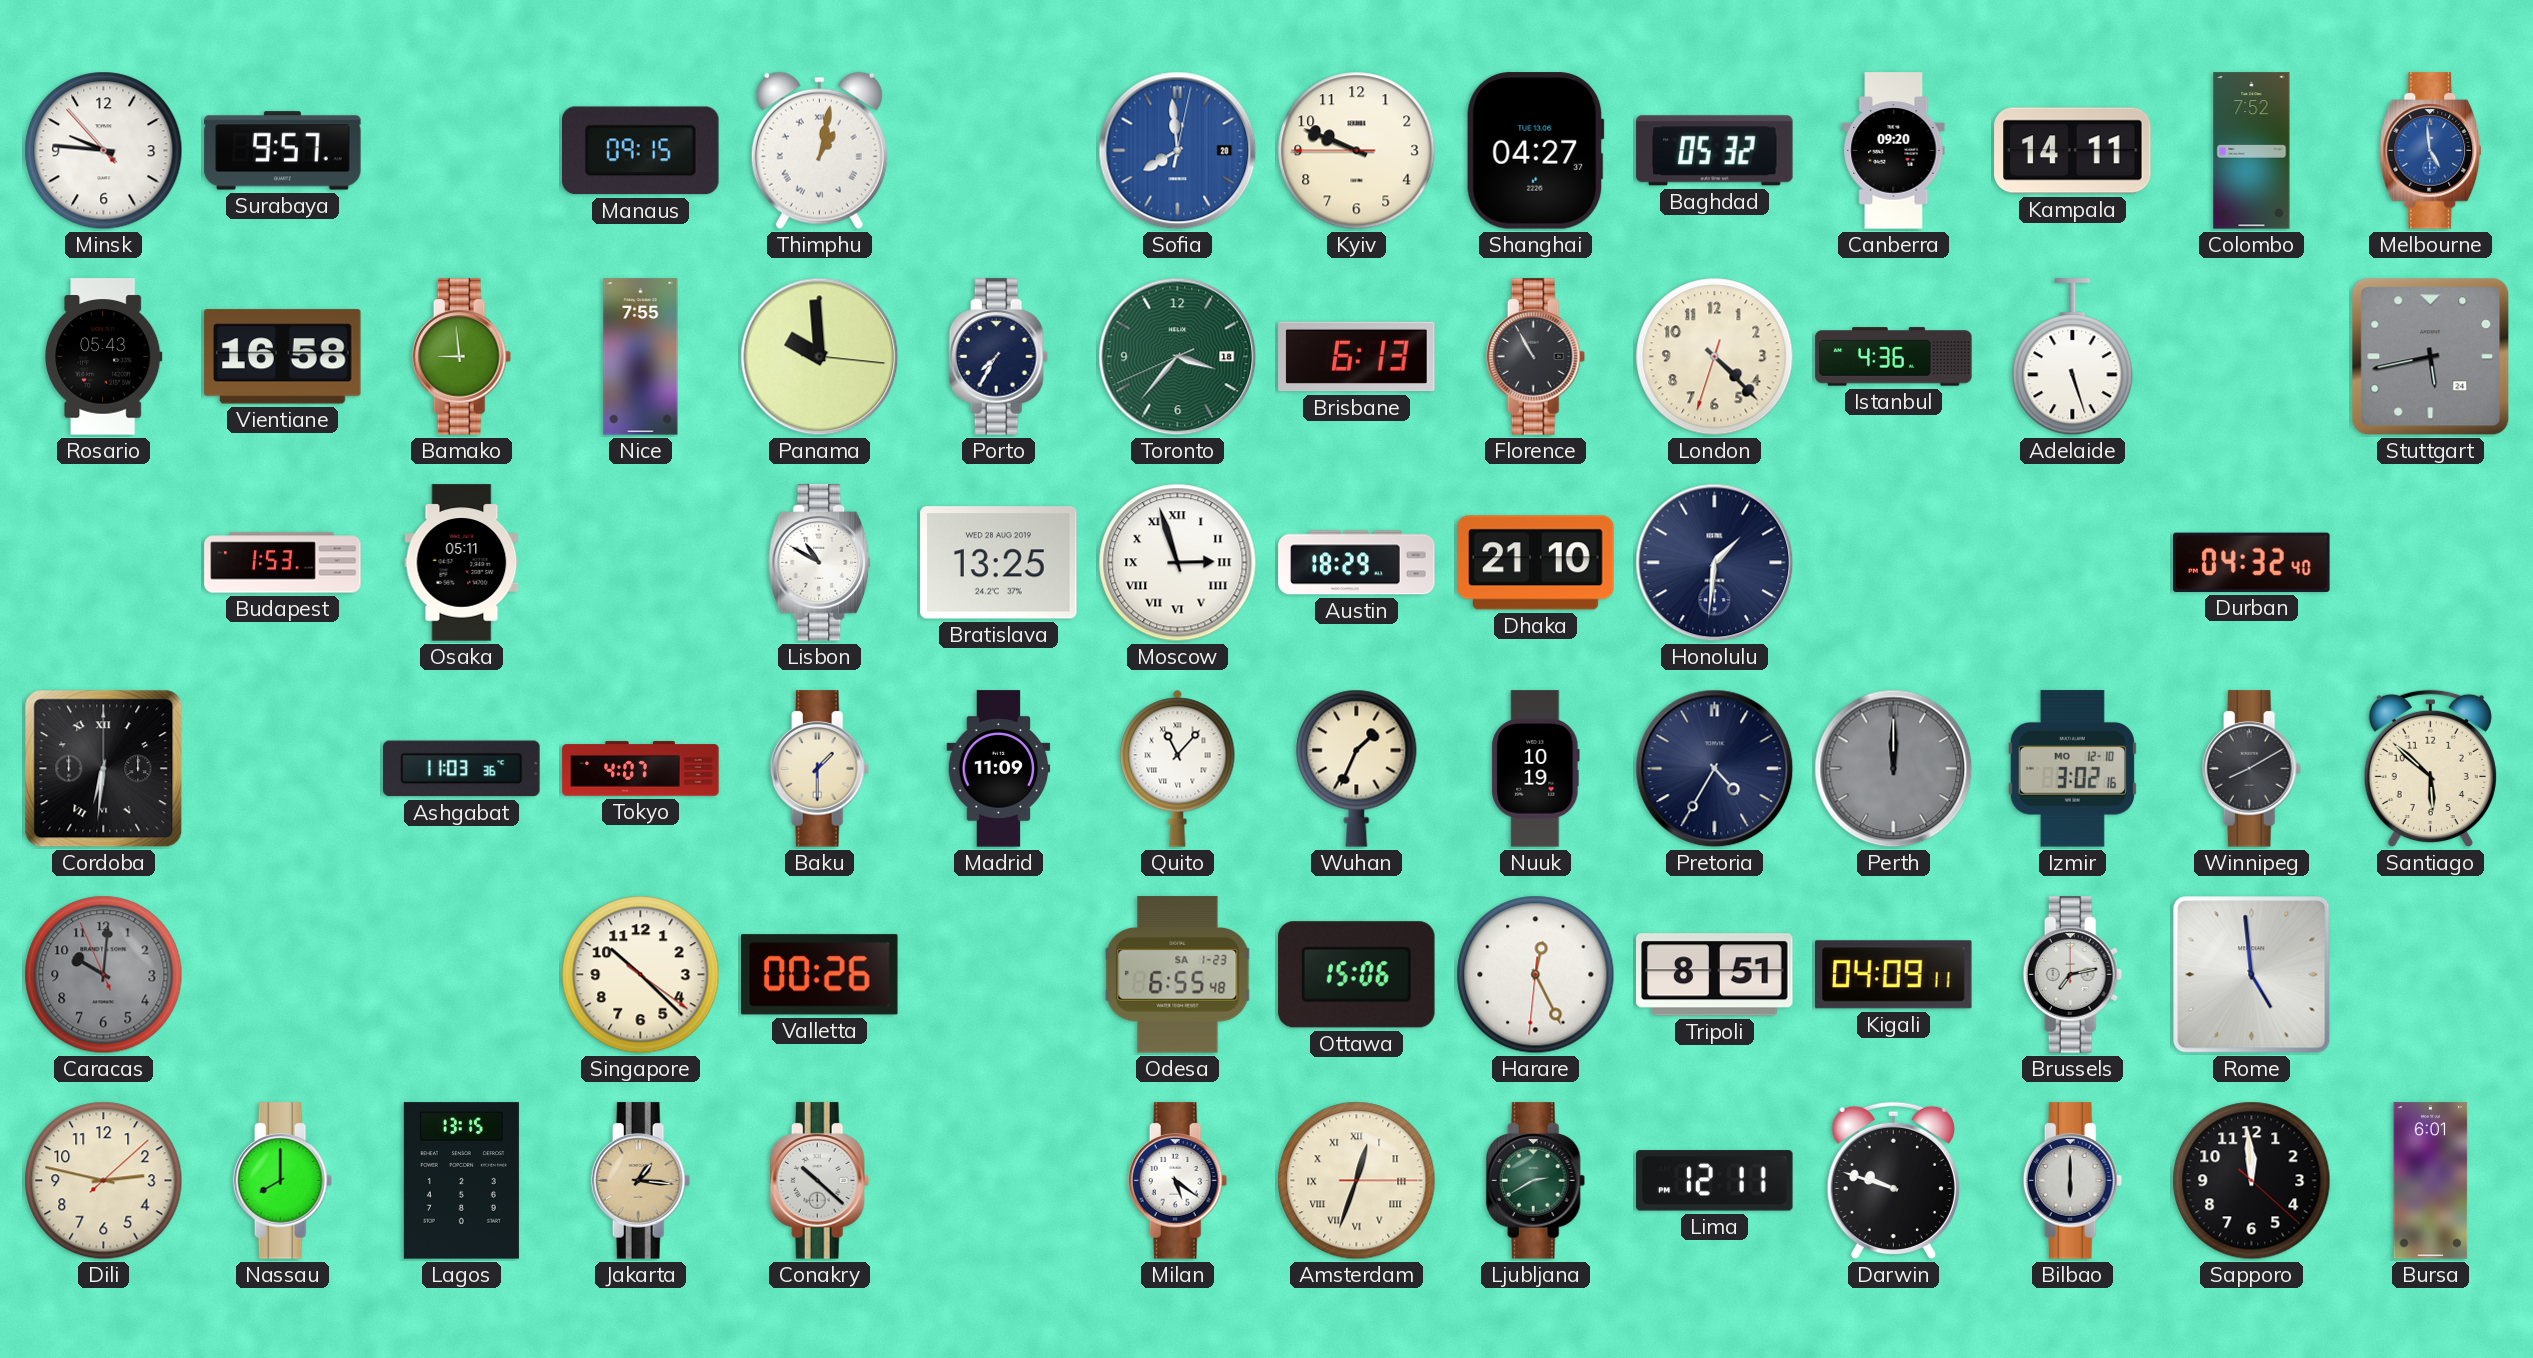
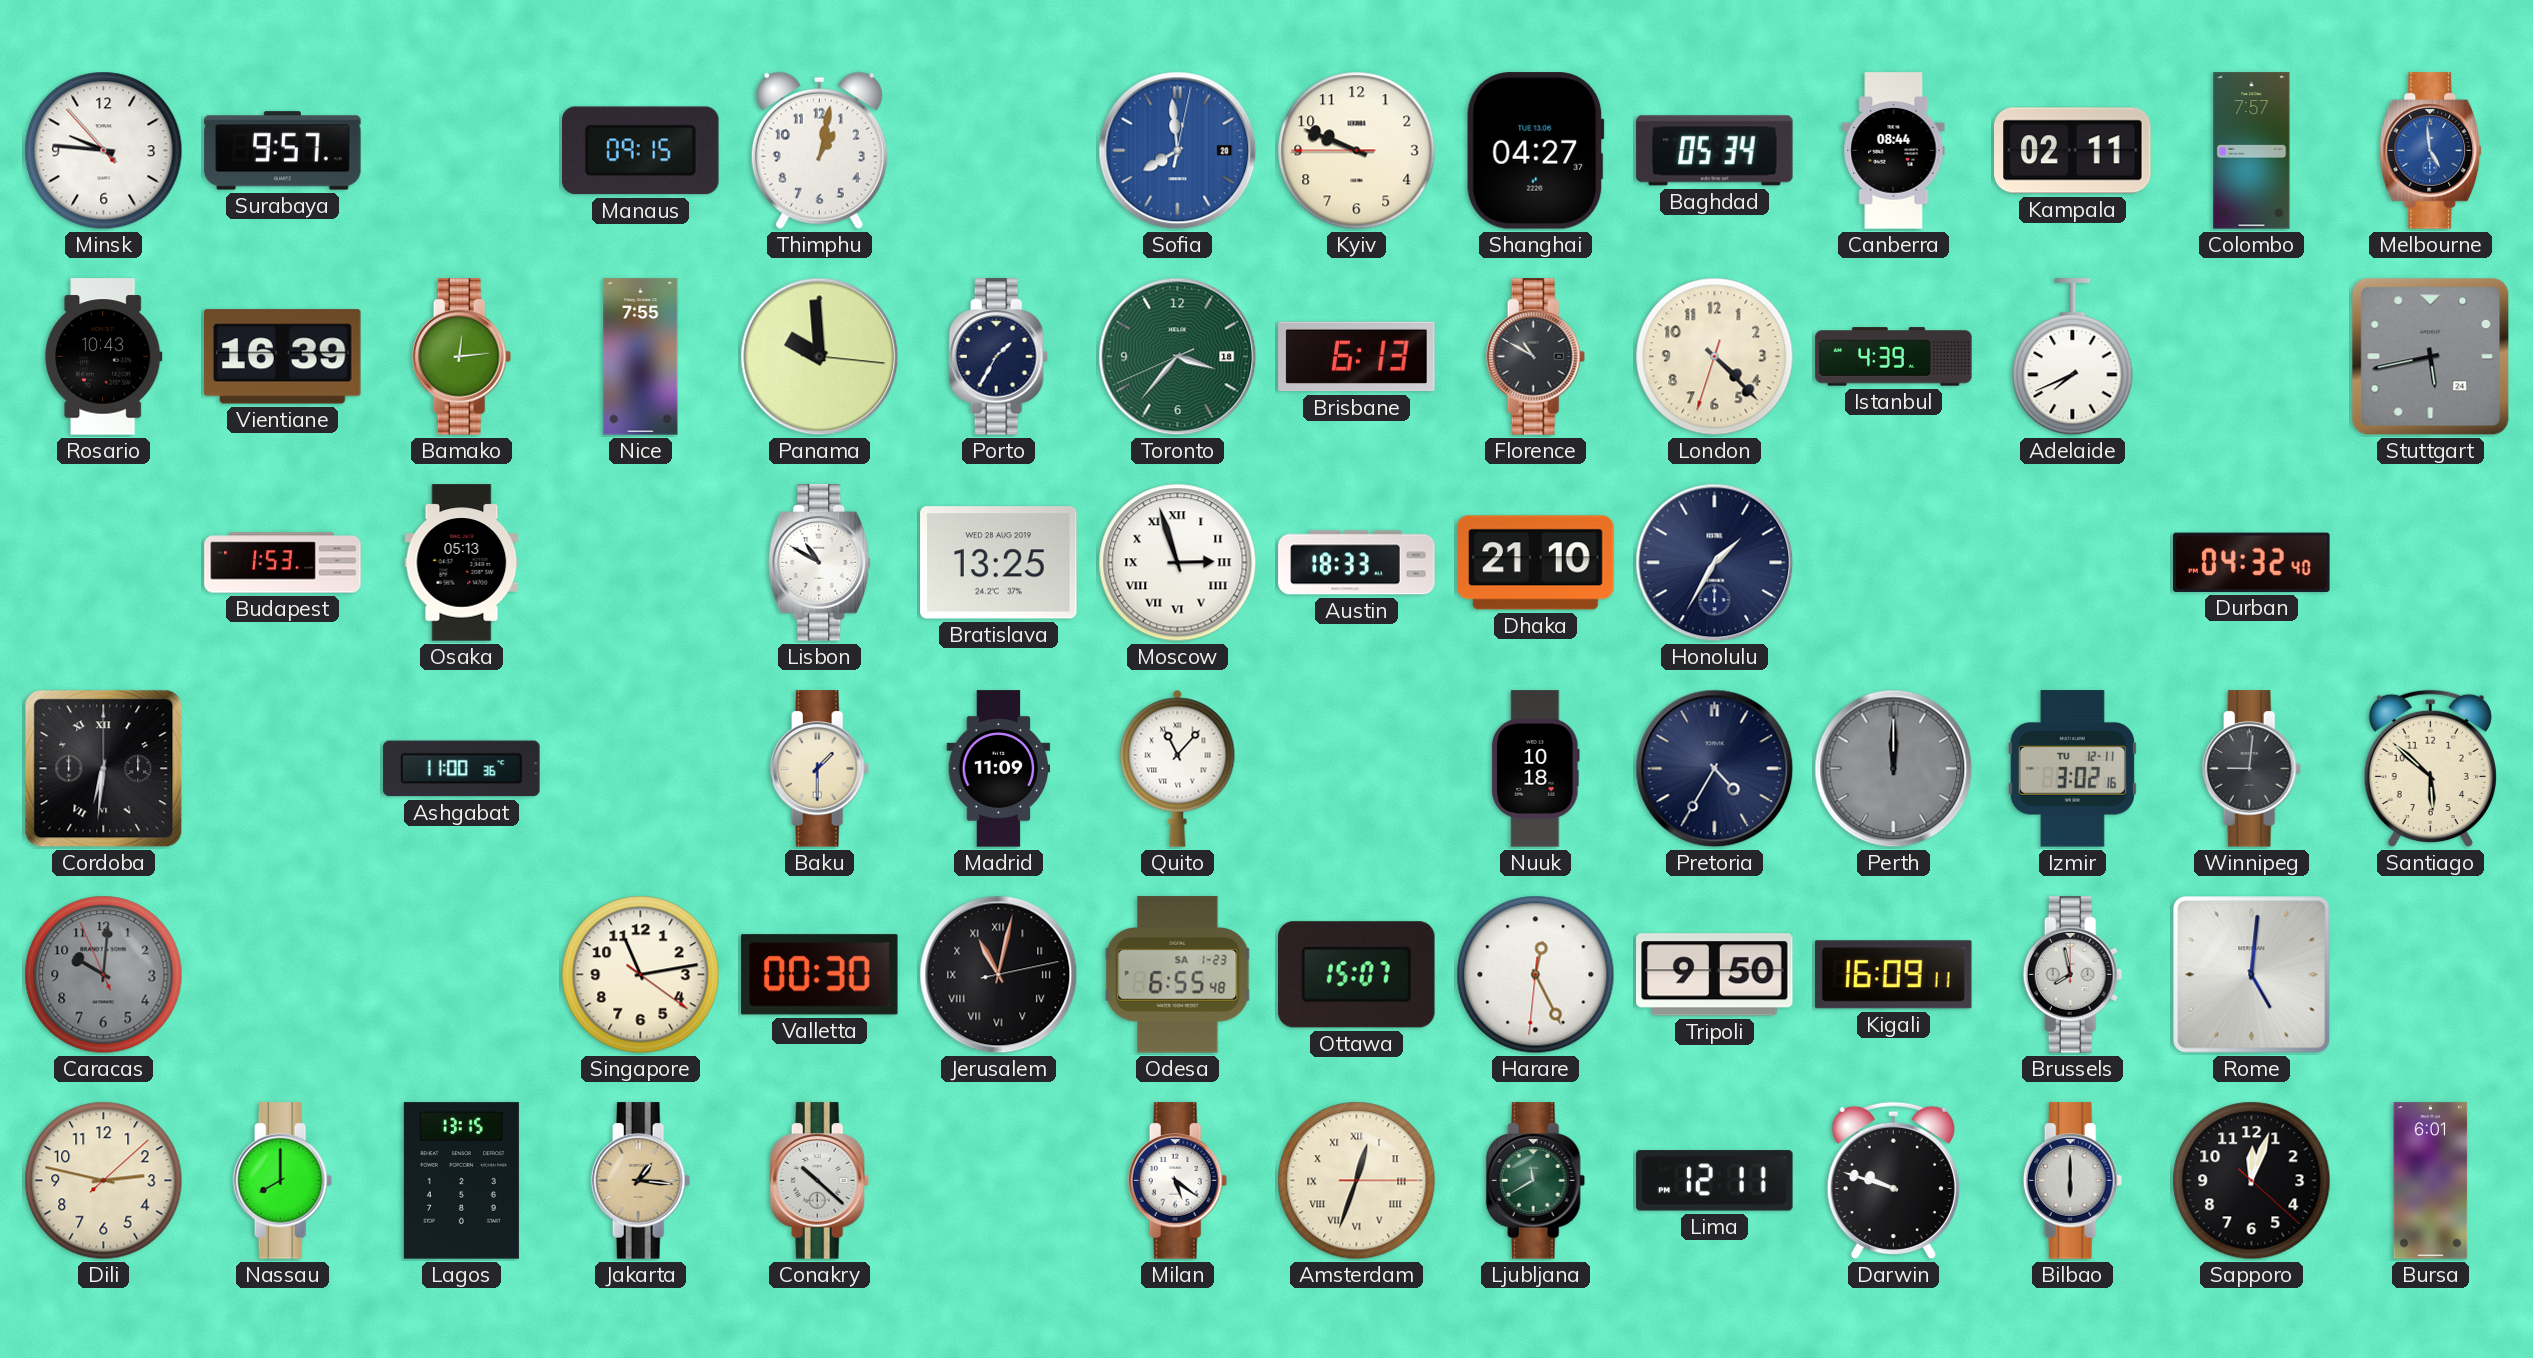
Thimphu numerals: Roman -> Arabic
Baghdad: 05:32 -> 05:34
Canberra: 09:20 -> 08:44
Kampala: 14:11 -> 02:11
Colombo: 7:52 -> 7:57
Rosario: 05:43 -> 10:43
Vientiane: 16:58 -> 16:39
Bamako: 8:59 -> 12:14
Porto: 7:35 -> 1:35
Florence: 10:55 -> 10:50
Istanbul: 4:36 -> 4:39
Adelaide: 5:27 -> 7:41
Osaka: 05:11 -> 05:13
Austin: 18:29 -> 18:33
Honolulu: 1:31 -> 1:35
Ashgabat: 11:03 -> 11:00
Tokyo: 4:07 -> none
Wuhan: 1:34 -> none
Nuuk: 10:19 -> 10:18
Izmir date: MO 12-10 -> TU 12-11
Winnipeg: 8:10 -> 9:01
Singapore: 10:22 -> 11:13
Valletta: 00:26 -> 00:30
Jerusalem: none -> 11:02
Ottawa: 15:06 -> 15:07
Tripoli: 8:51 -> 9:50
Kigali: 04:09 -> 16:09
Brussels: 7:13 -> 7:58
Rome: 4:59 -> 5:01
Ljubljana: 2:40 -> 11:40
Sapporo: 11:59 -> 12:03
